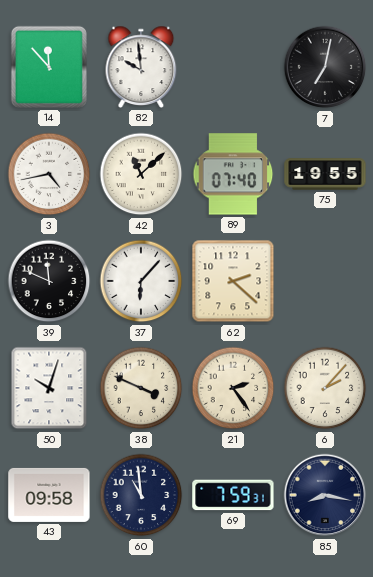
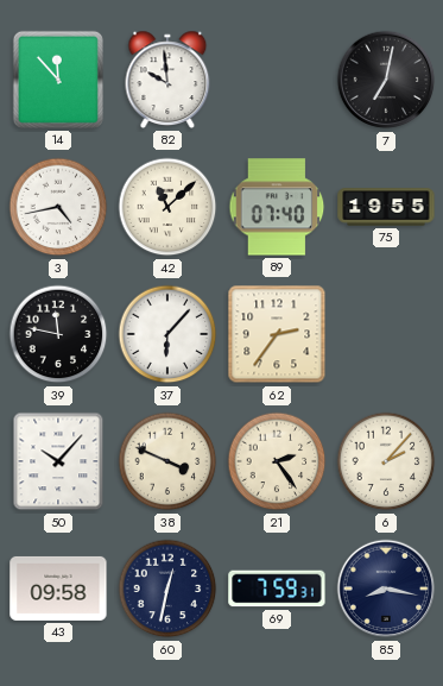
39: 11:49 -> 11:47
62: 2:22 -> 2:36
50: 10:03 -> 10:07
60: 10:59 -> 12:32
